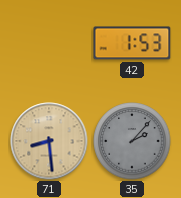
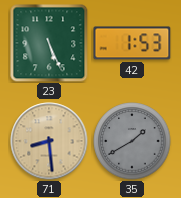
23: none -> 5:26
35: 2:07 -> 1:40
